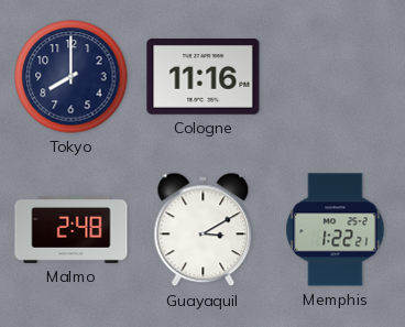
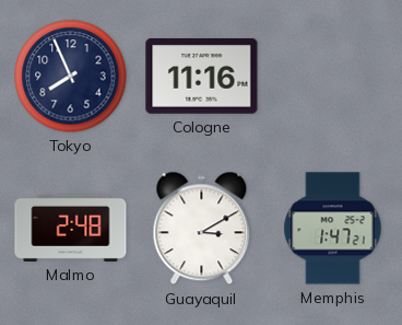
Tokyo: 8:00 -> 7:56
Memphis: 1:22 -> 1:47
